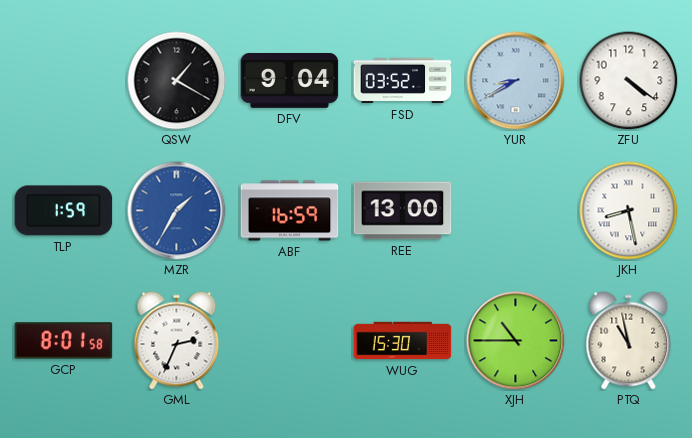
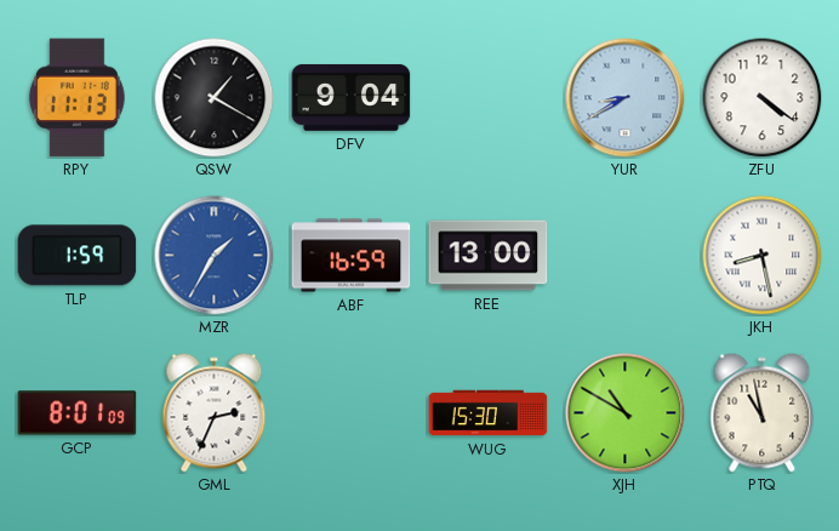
RPY: none -> 11:13
FSD: 03:52 -> none
GCP: 8:01:58 -> 8:01:09
XJH: 10:45 -> 10:50
